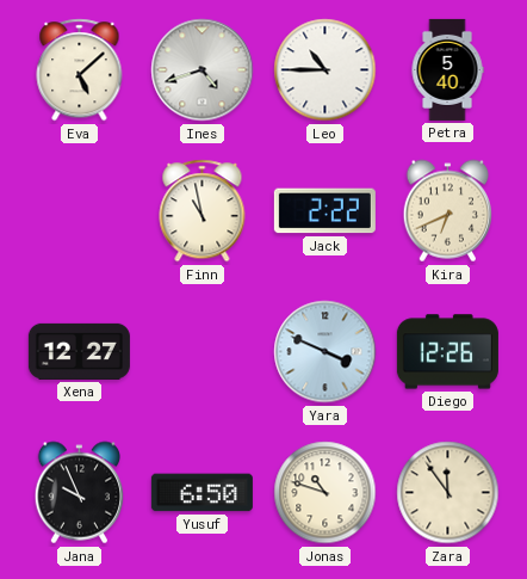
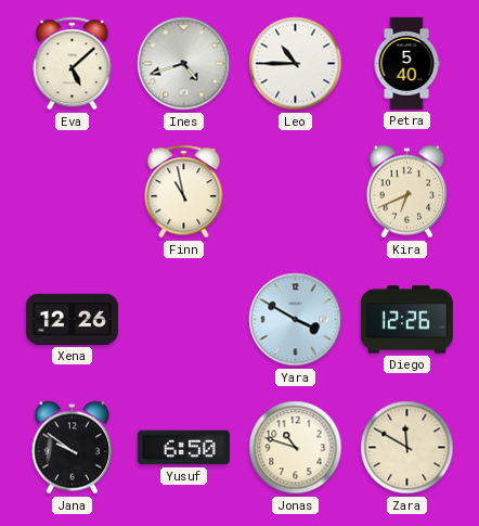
Jack: 2:22 -> none
Xena: 12:27 -> 12:26
Yara: 3:49 -> 3:50
Jana: 9:56 -> 9:51
Zara: 11:54 -> 11:50
